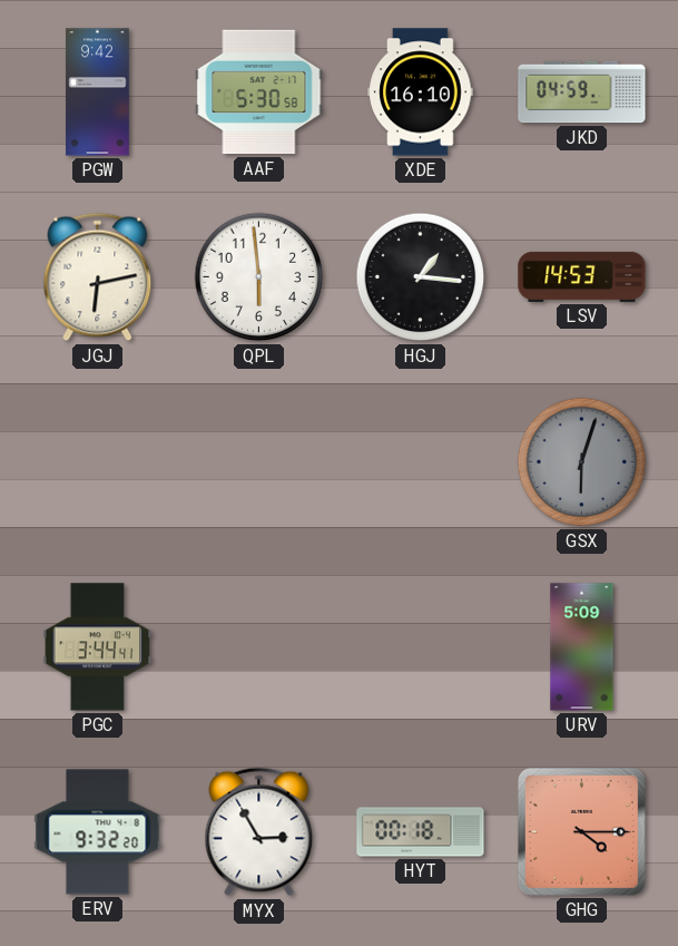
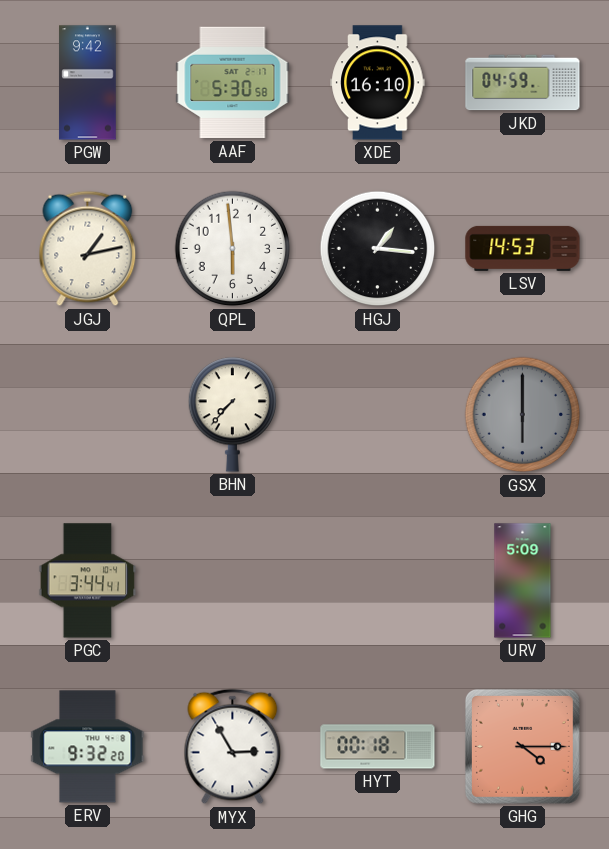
JGJ: 6:13 -> 1:13
BHN: none -> 7:37
GSX: 6:03 -> 6:00
